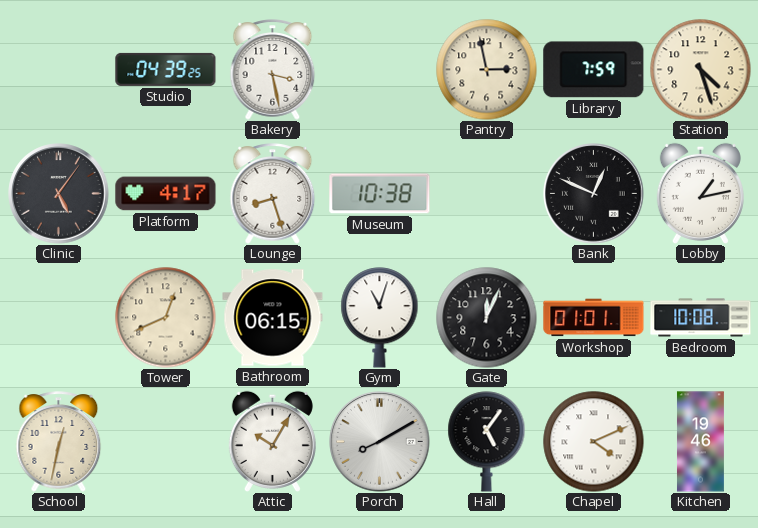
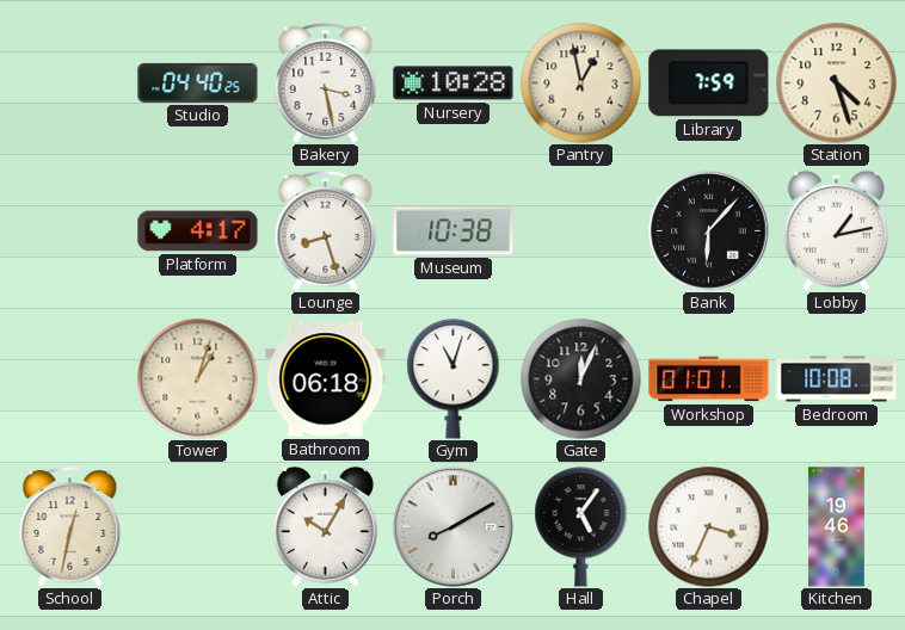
Studio: 04:39 -> 04:40
Nursery: none -> 10:28
Pantry: 2:58 -> 12:58
Clinic: 5:06 -> none
Bank: 12:49 -> 6:07
Tower: 12:41 -> 1:03
Bathroom: 06:15 -> 06:18
Chapel: 4:11 -> 3:34
